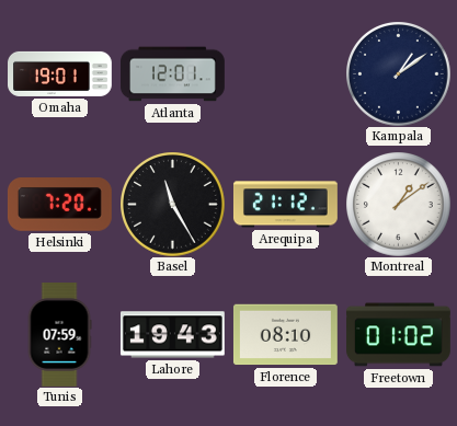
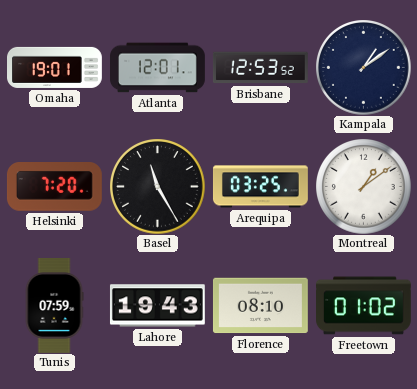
Brisbane: none -> 12:53
Arequipa: 21:12 -> 03:25
